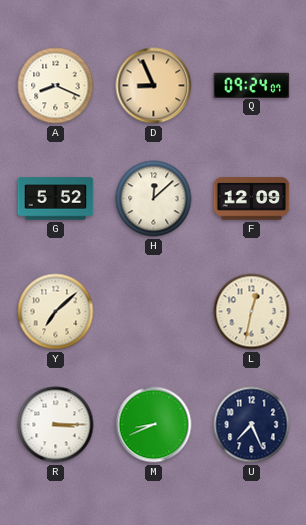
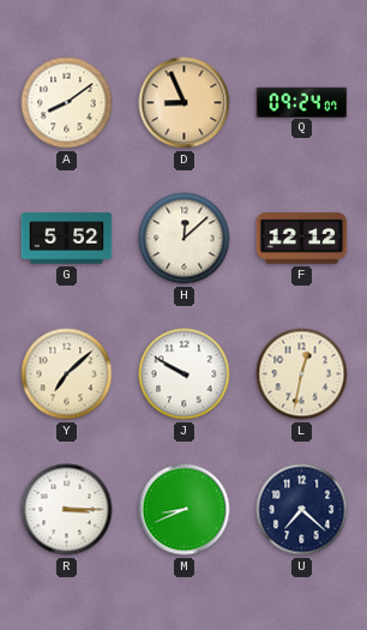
A: 8:19 -> 8:09
F: 12:09 -> 12:12
J: none -> 9:50
U: 7:26 -> 7:22
